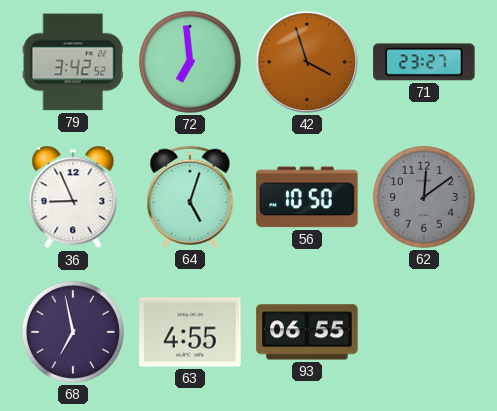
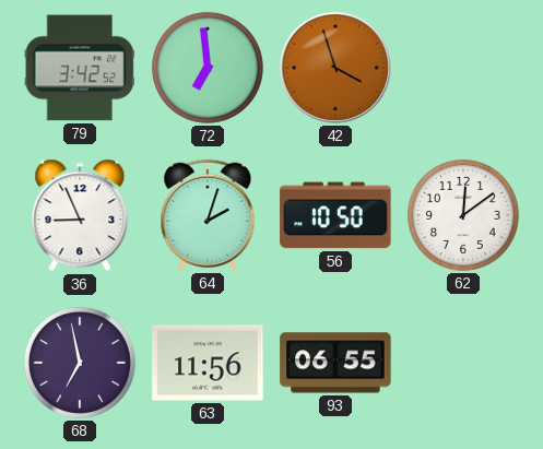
71: 23:27 -> none
64: 5:03 -> 2:03
62 dial: grey -> white
63: 4:55 -> 11:56
